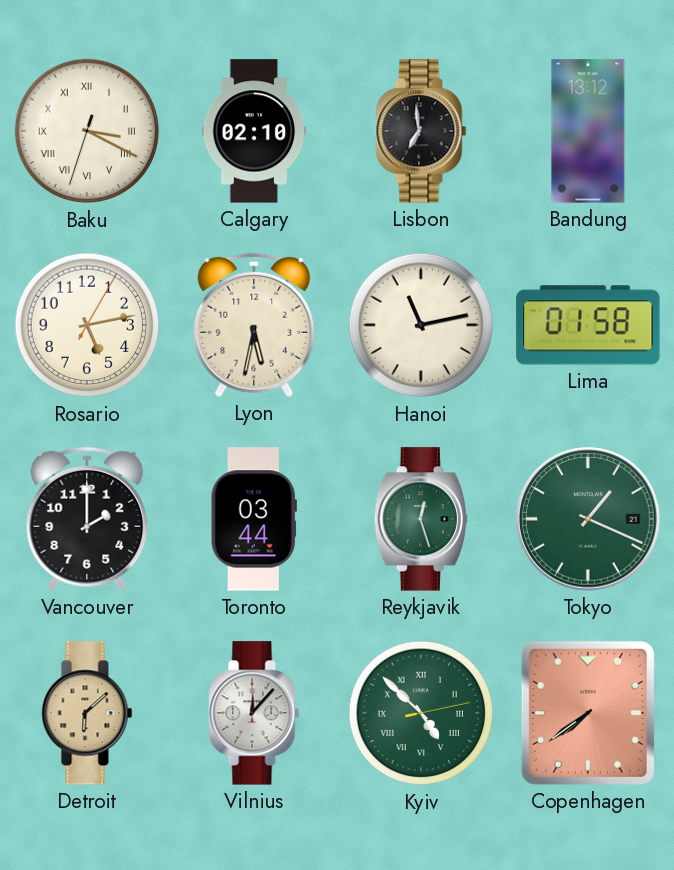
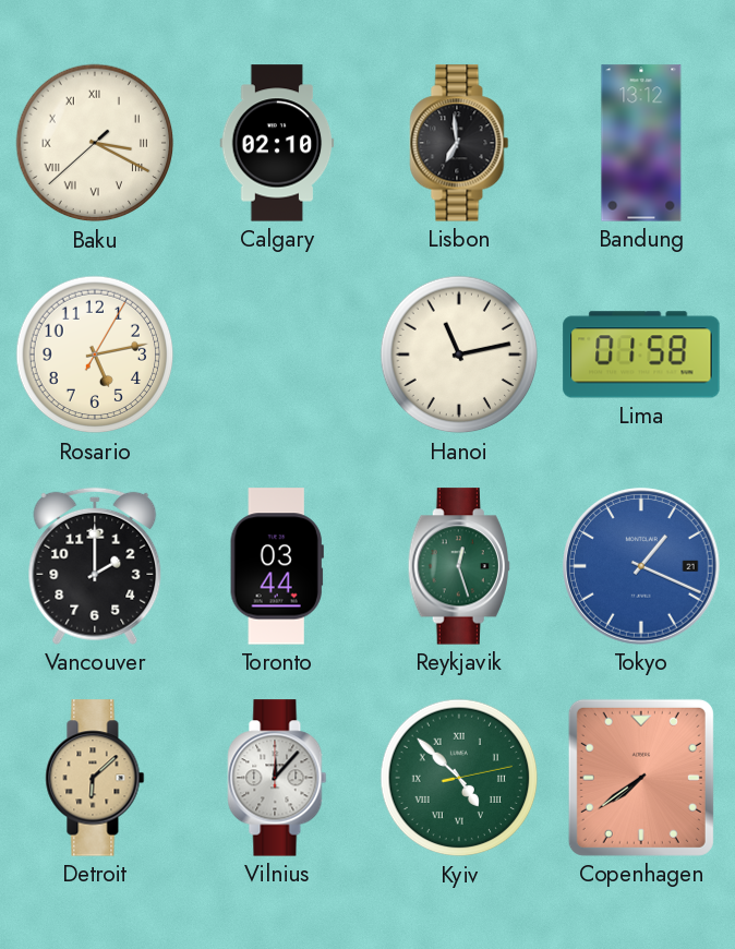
Baku: 3:19:33 -> 3:19:38
Lyon: 5:32 -> none
Tokyo dial: green -> blue
